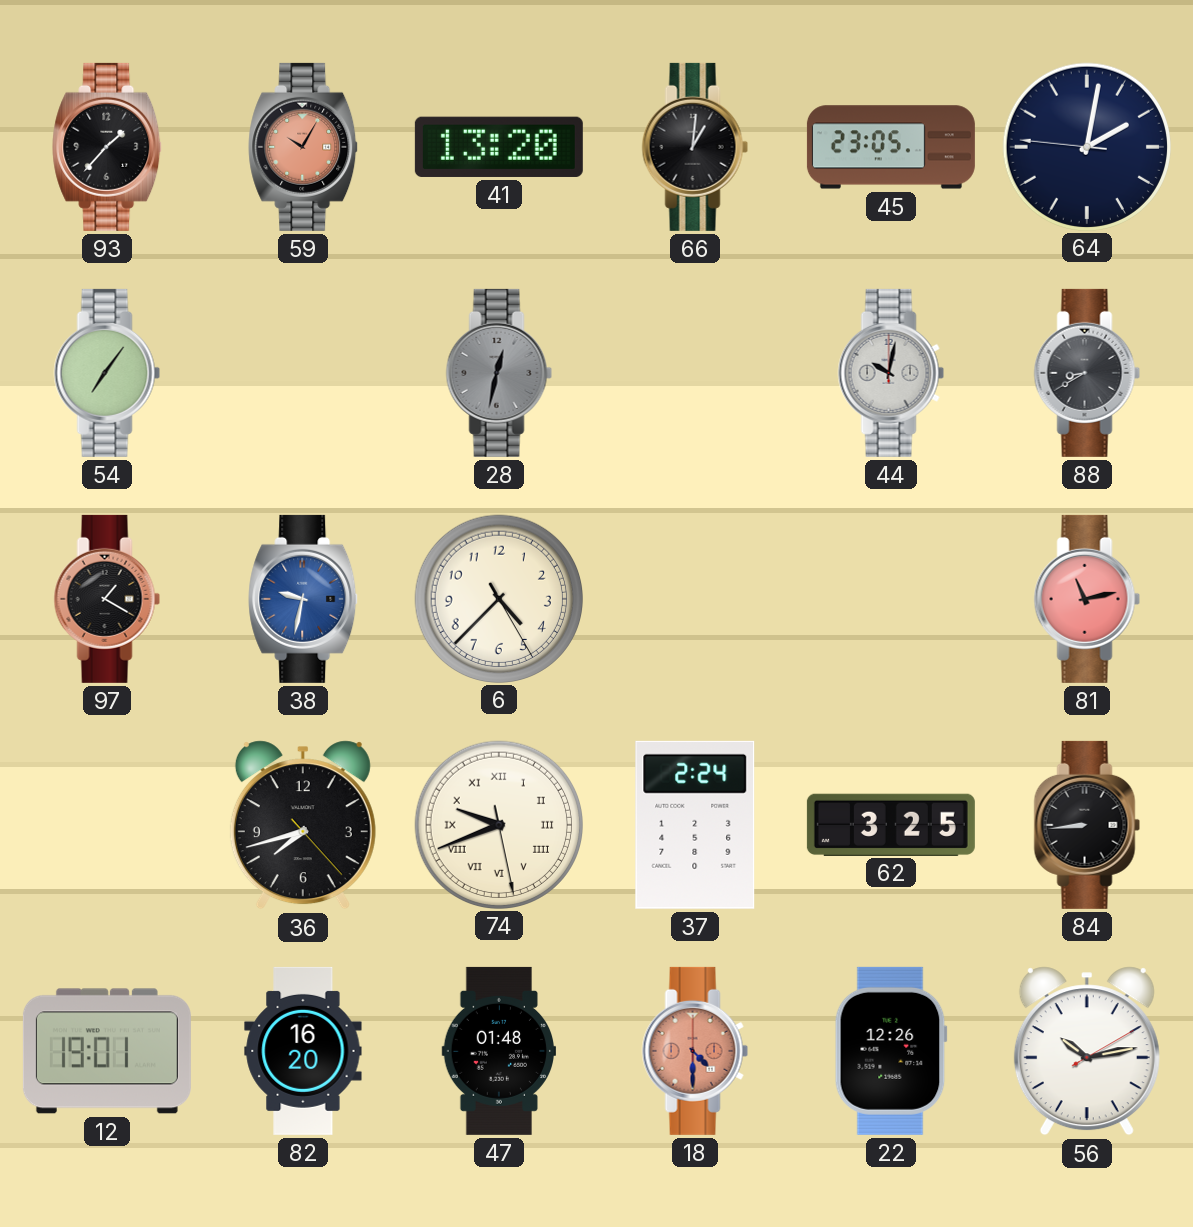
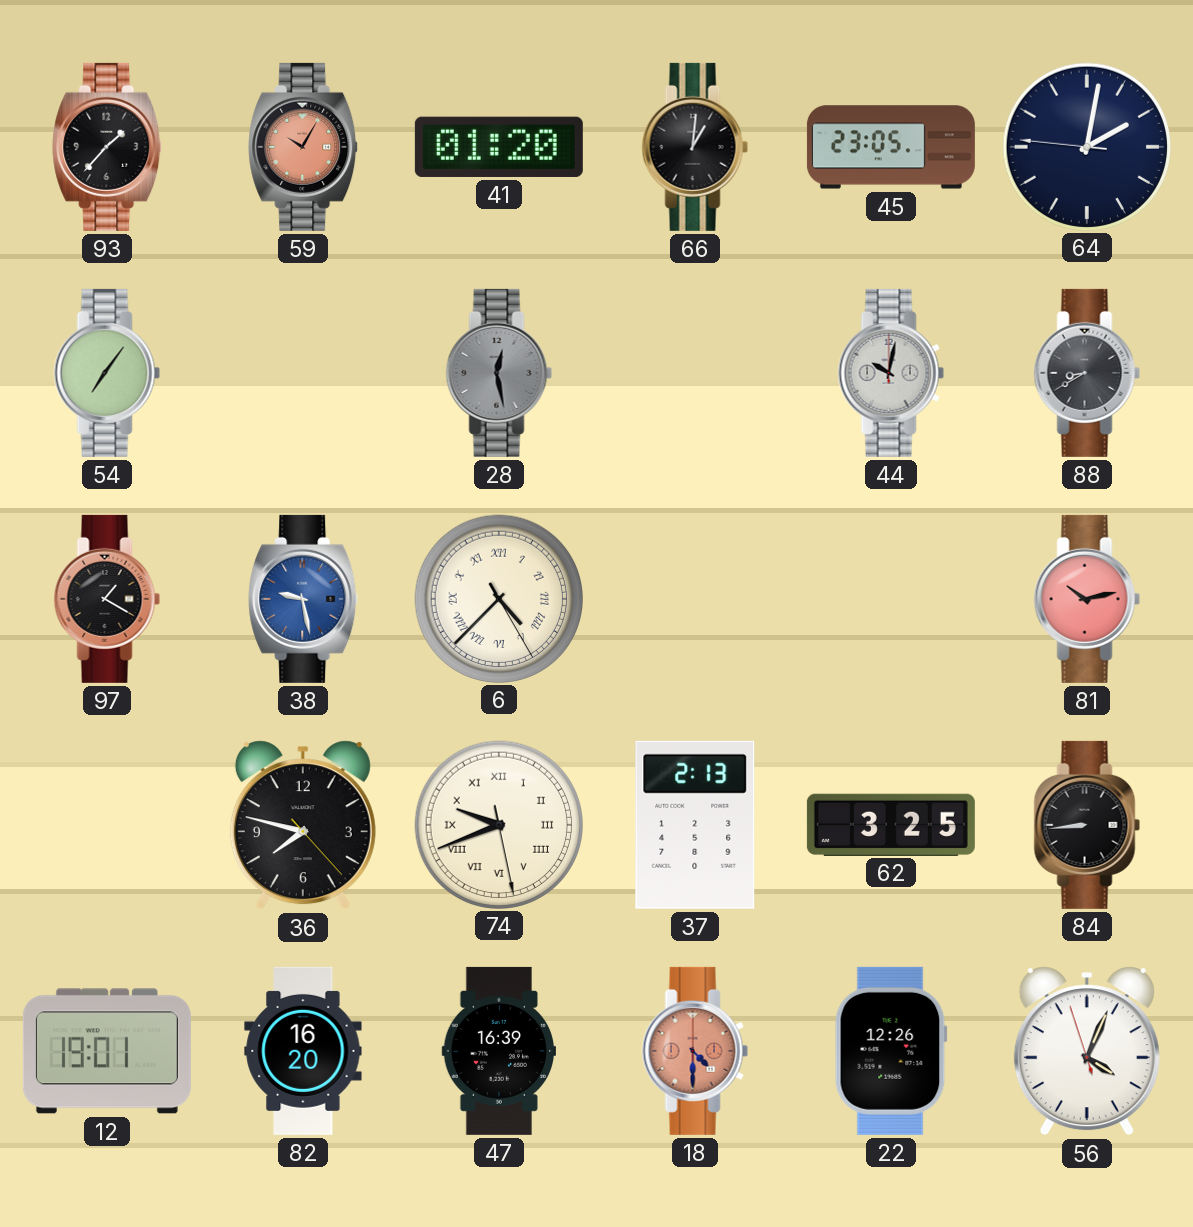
41: 13:20 -> 01:20
28: 12:32 -> 12:28
38: 9:32 -> 9:28
6 numerals: Arabic -> Roman
81: 11:13 -> 10:13
36: 7:42 -> 7:47
37: 2:24 -> 2:13
47: 01:48 -> 16:39
56: 10:13 -> 4:03
